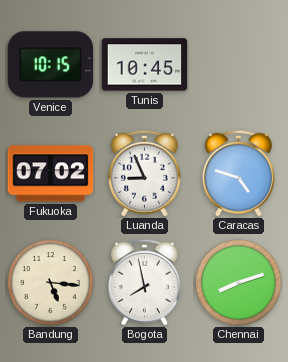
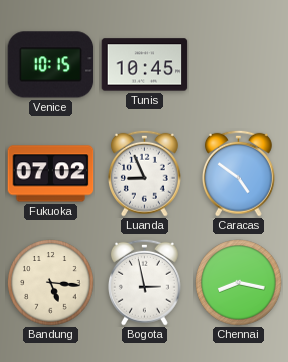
Caracas: 4:48 -> 4:51
Bogota: 7:58 -> 2:58
Chennai: 8:12 -> 8:17
